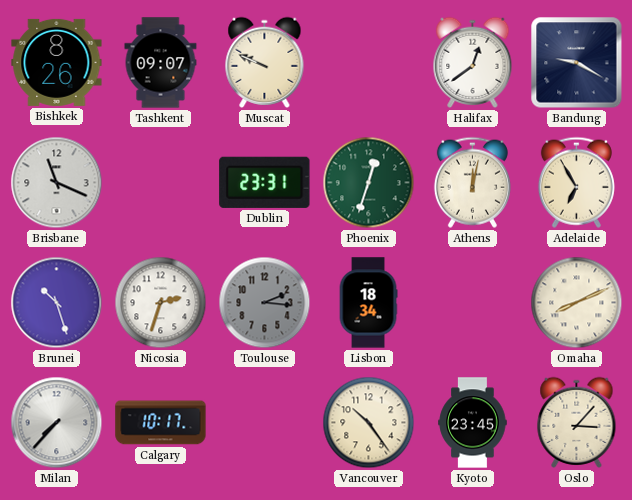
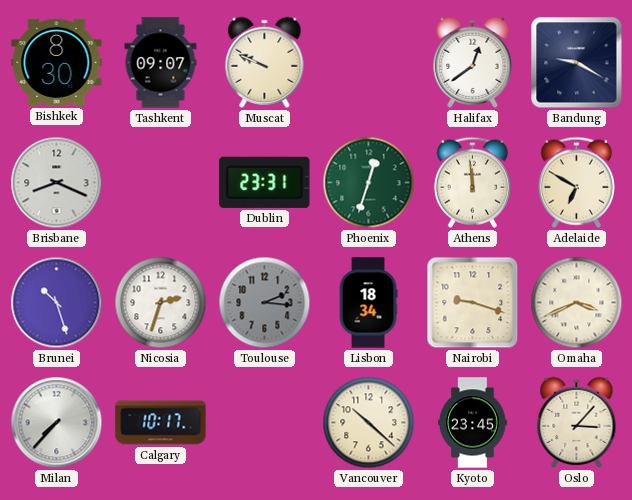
Bishkek: 8:26 -> 8:30
Brisbane: 11:19 -> 8:19
Athens: 12:02 -> 11:59
Adelaide: 6:55 -> 6:50
Nairobi: none -> 9:18
Omaha: 8:11 -> 3:41
Vancouver: 10:24 -> 10:22
